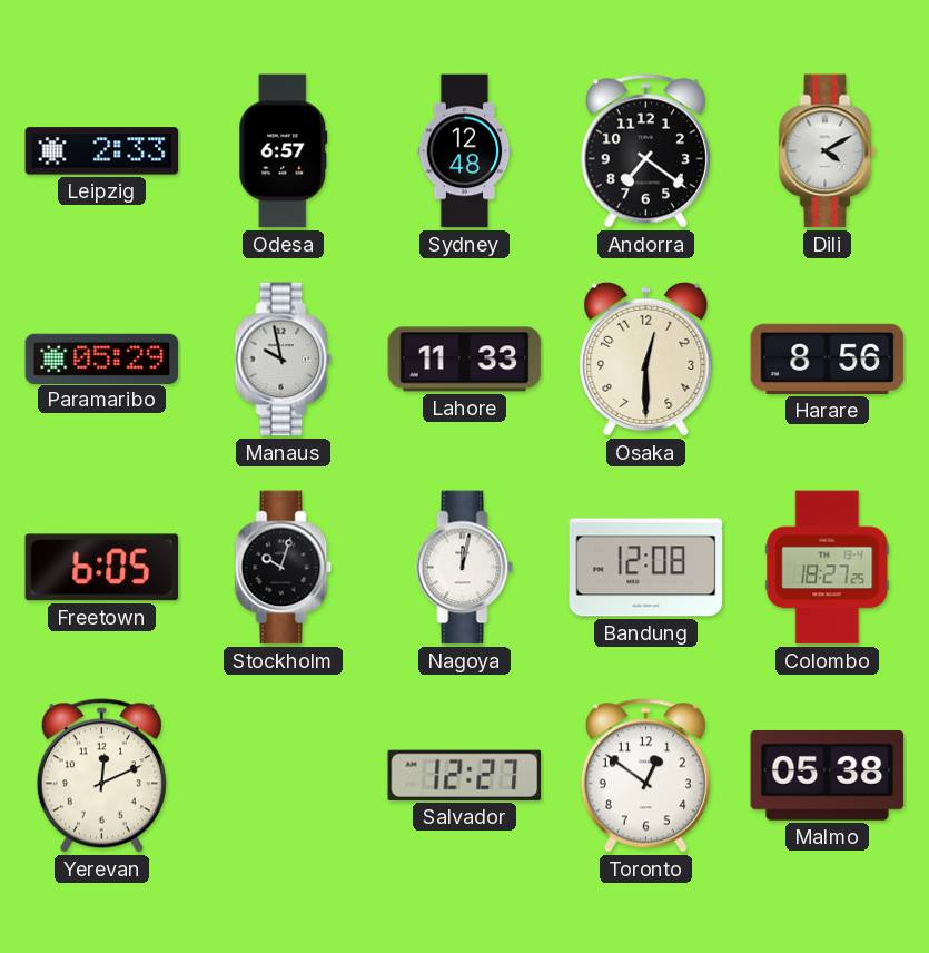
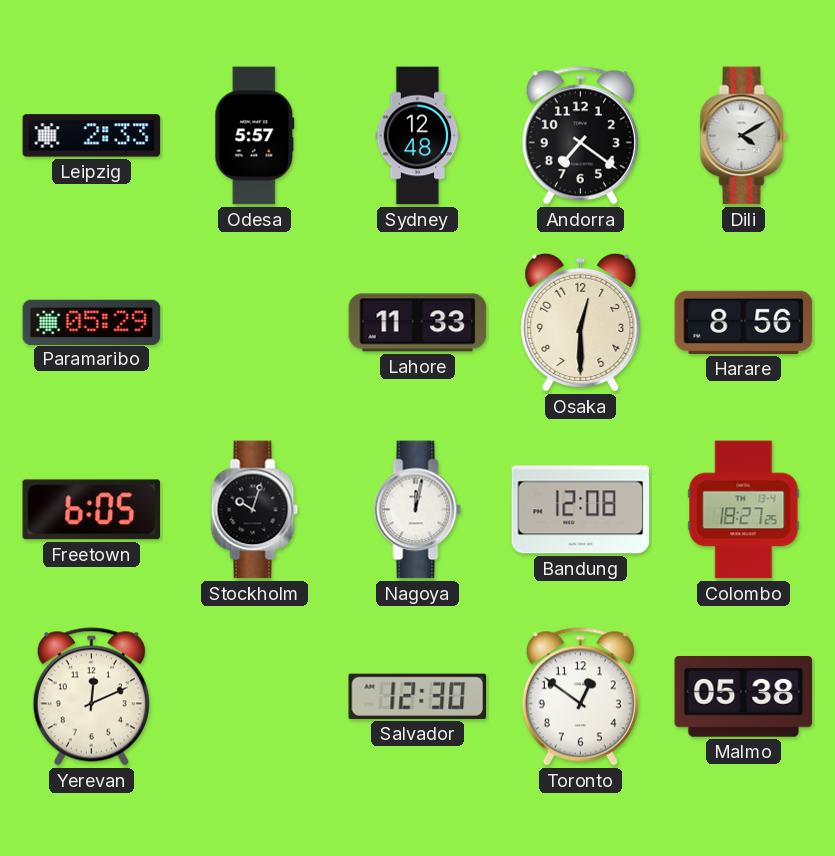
Odesa: 6:57 -> 5:57
Manaus: 9:58 -> none
Salvador: 12:27 -> 12:30
